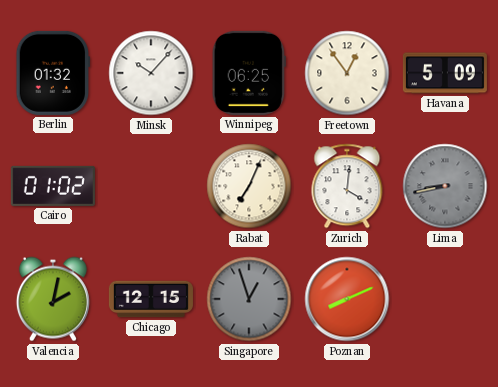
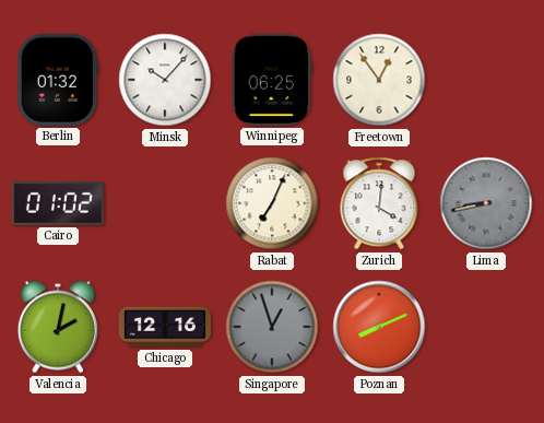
Havana: 5:09 -> none
Chicago: 12:15 -> 12:16
